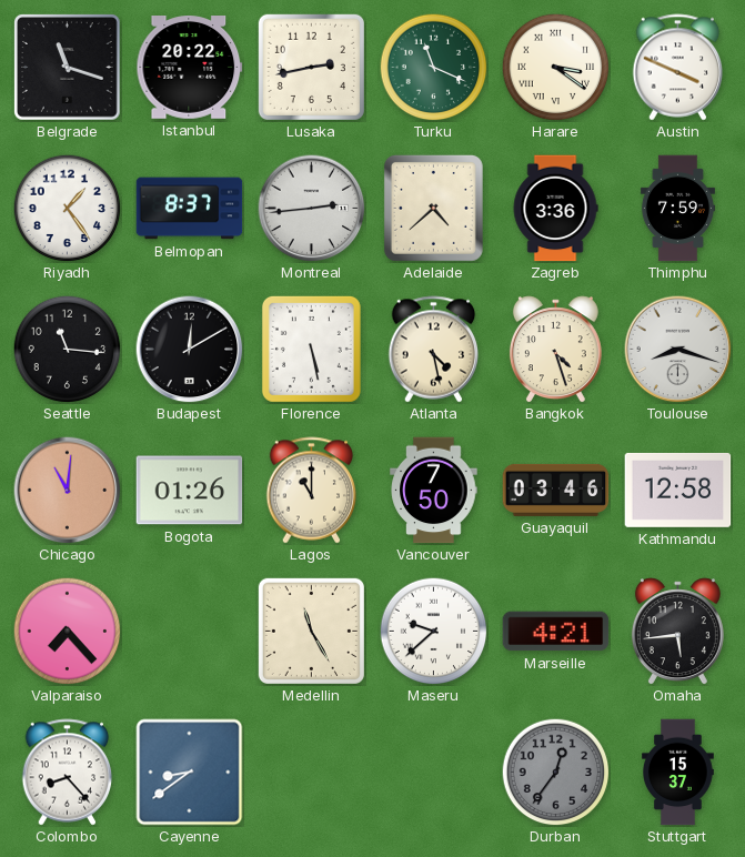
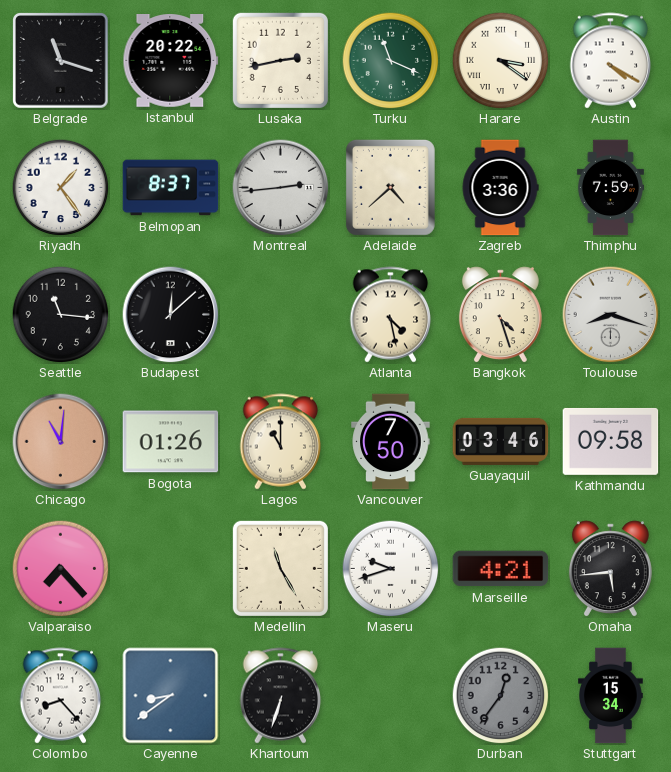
Austin: 3:49 -> 4:20
Budapest: 12:10 -> 12:08
Florence: 5:28 -> none
Kathmandu: 12:58 -> 09:58
Maseru: 9:38 -> 9:42
Khartoum: none -> 6:33
Stuttgart: 15:37 -> 15:34
